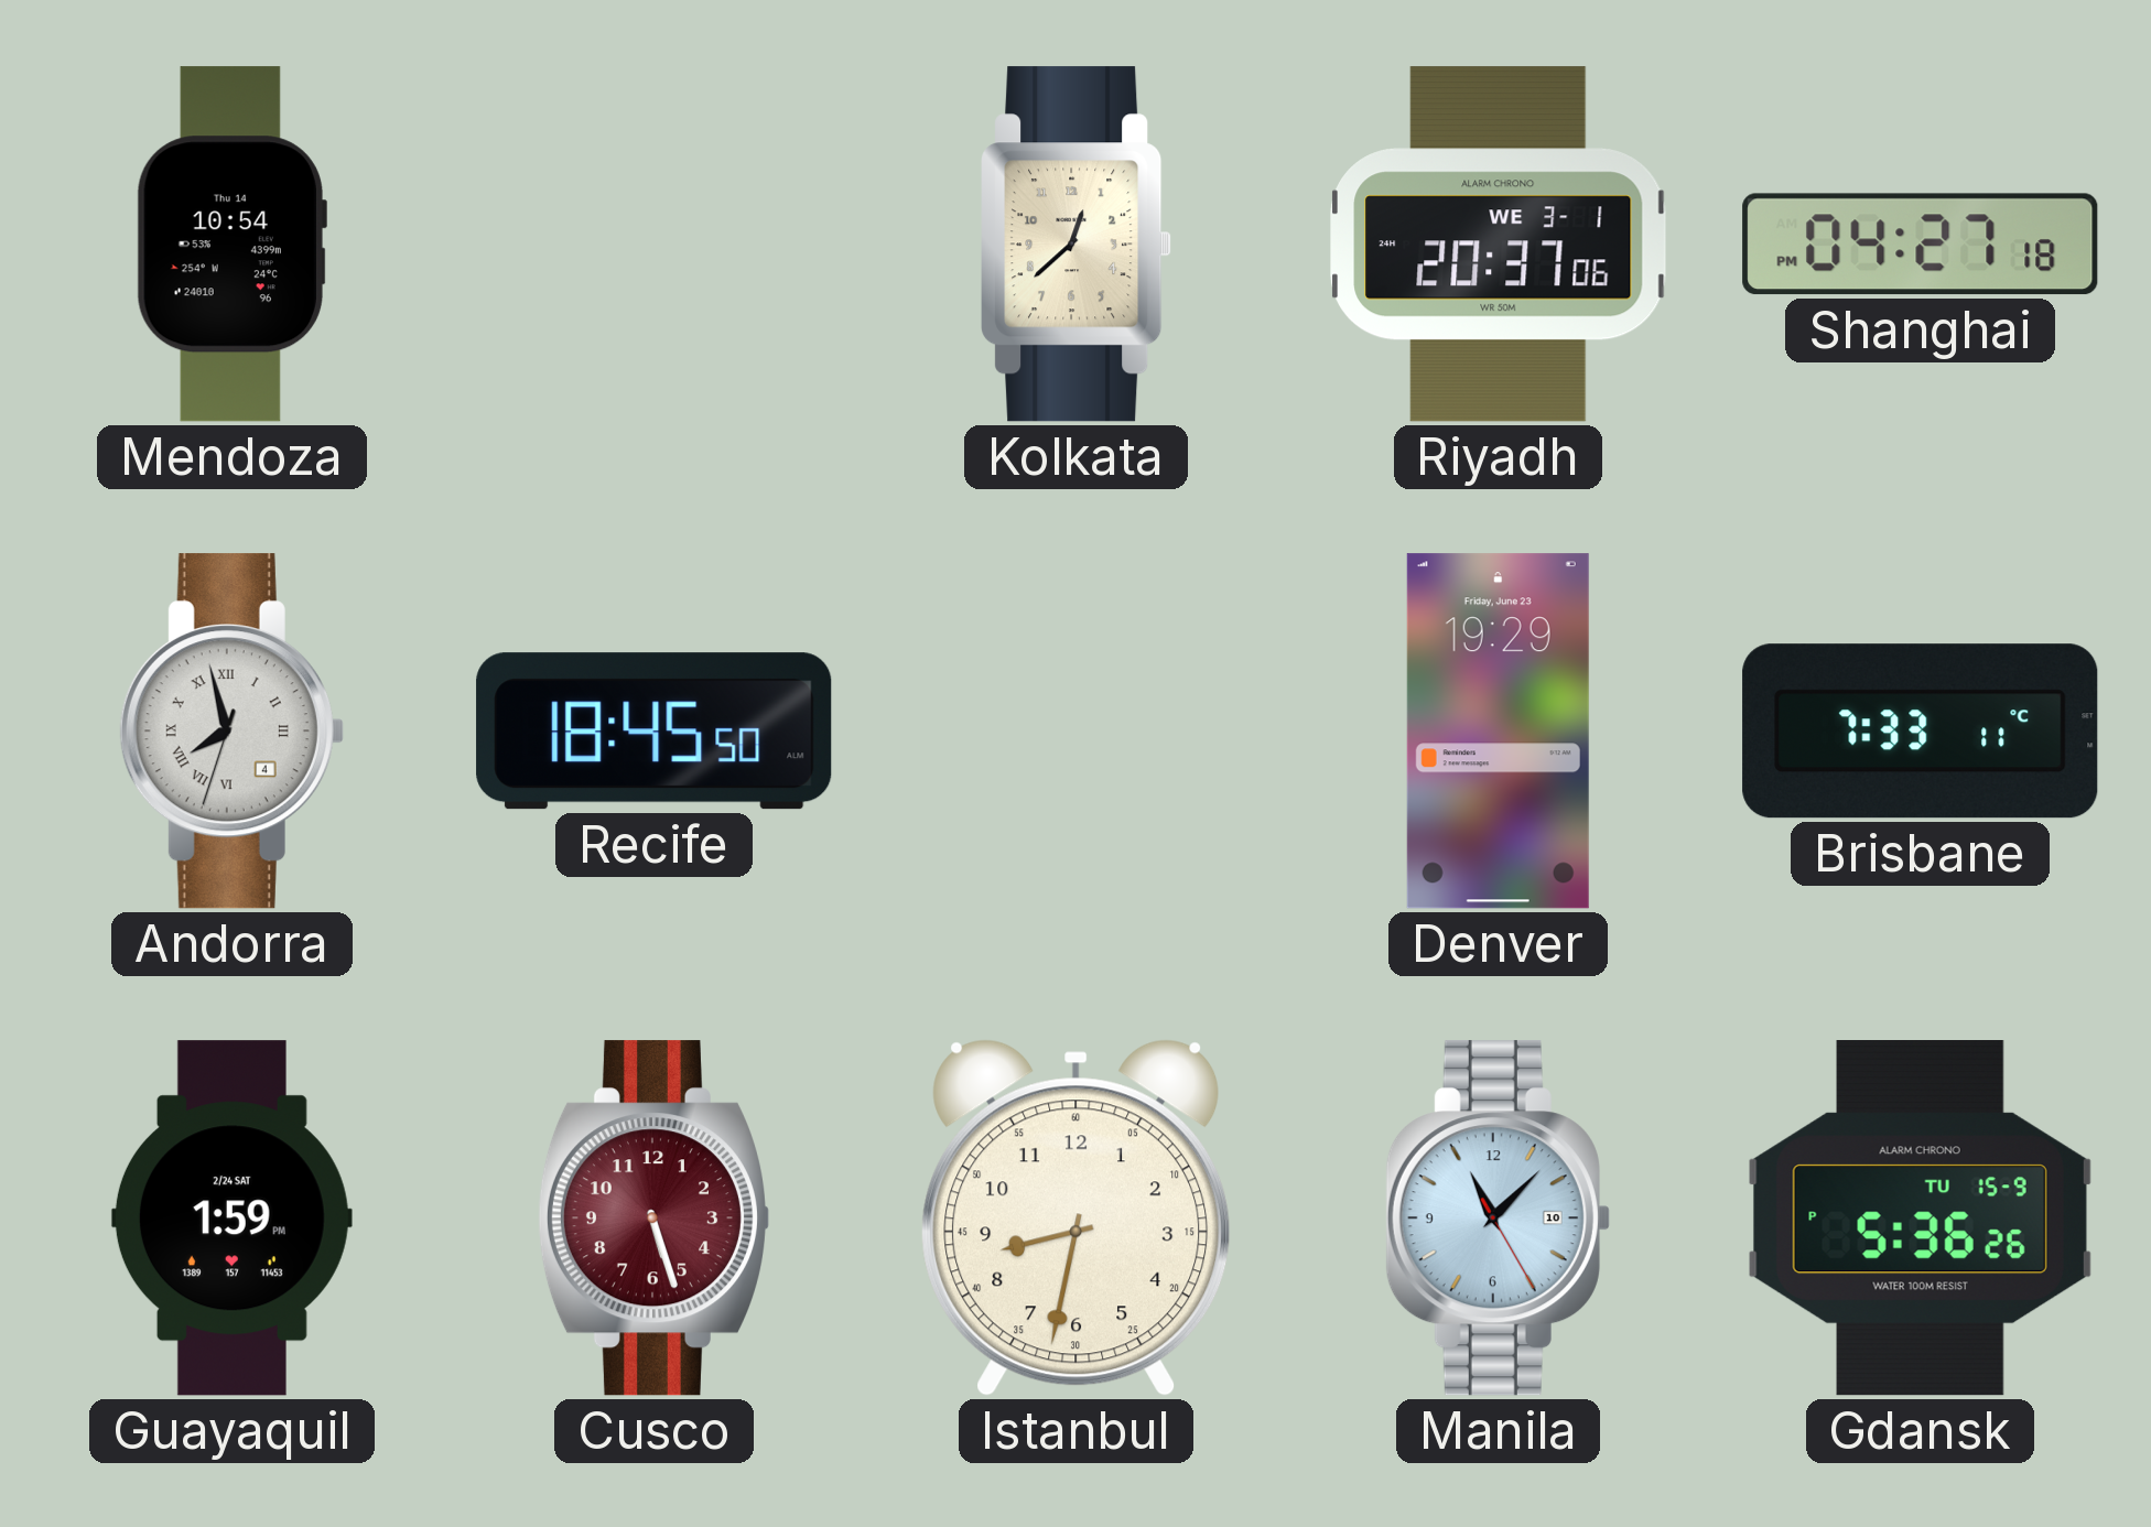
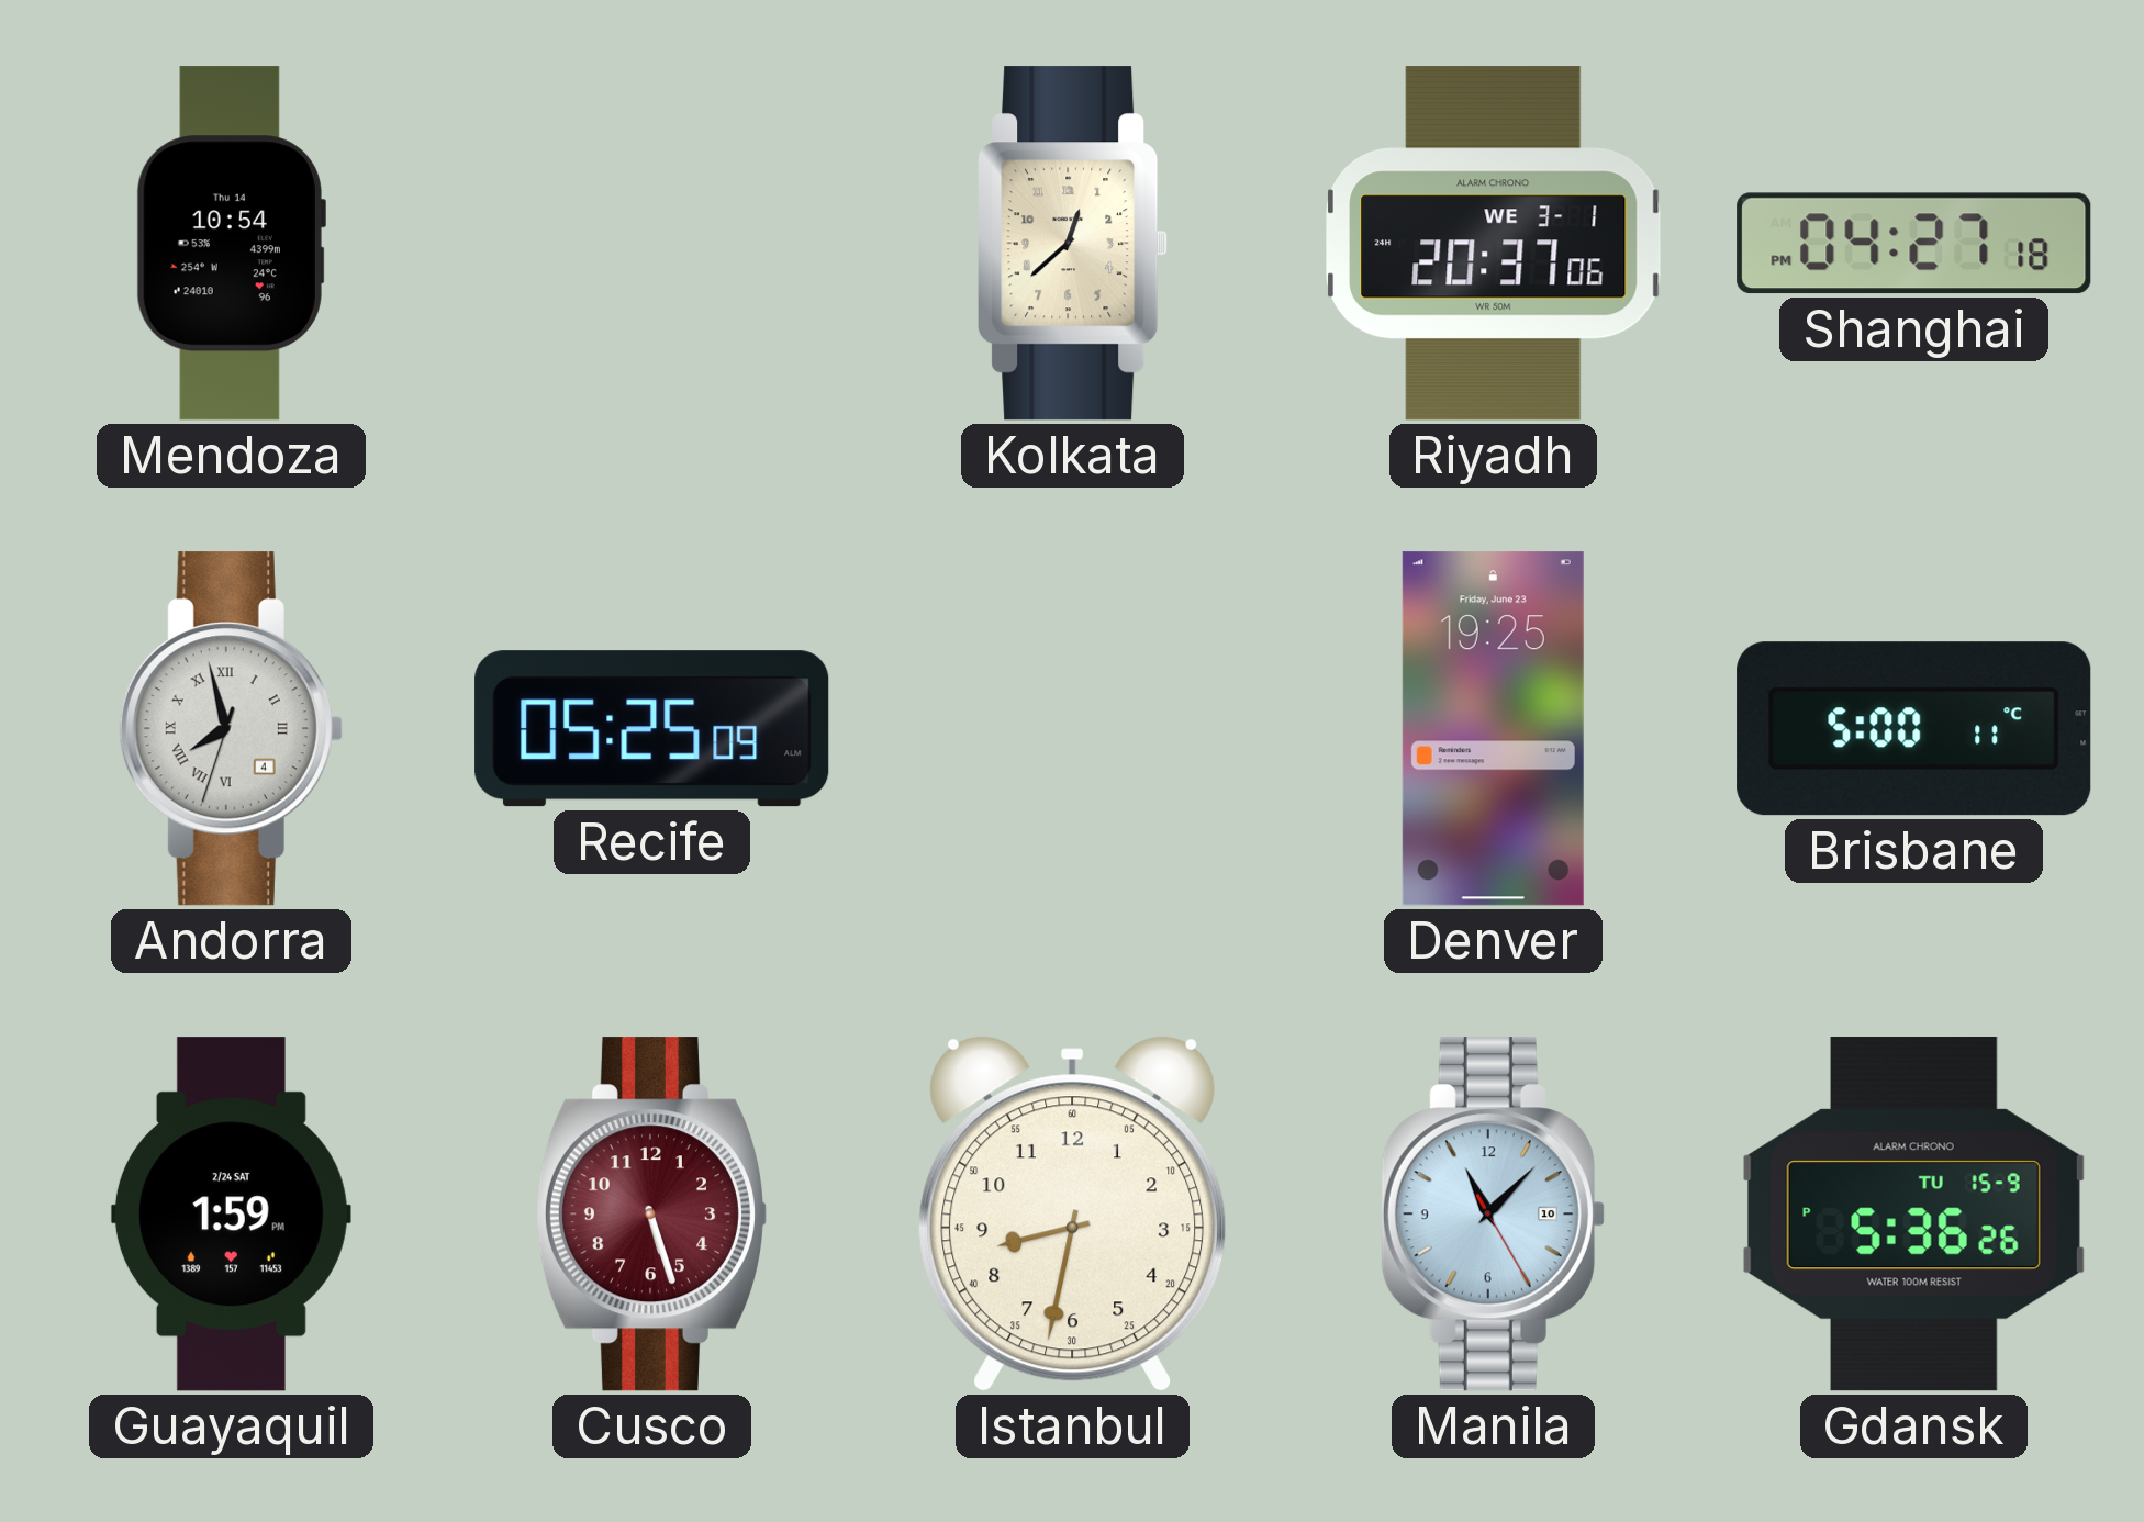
Recife: 18:45 -> 05:25
Denver: 19:29 -> 19:25
Brisbane: 7:33 -> 5:00
